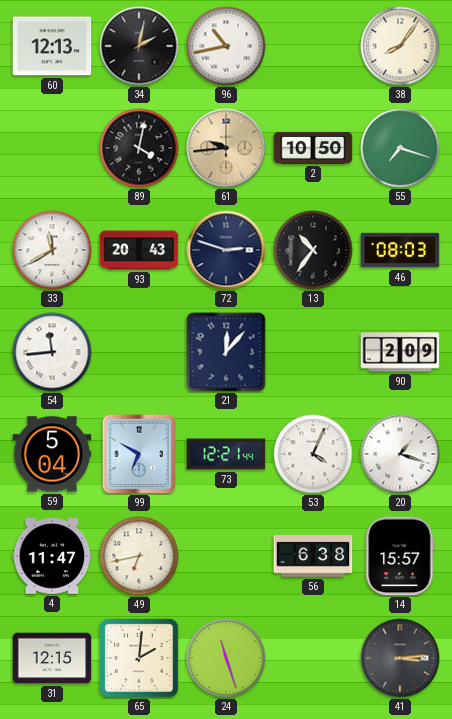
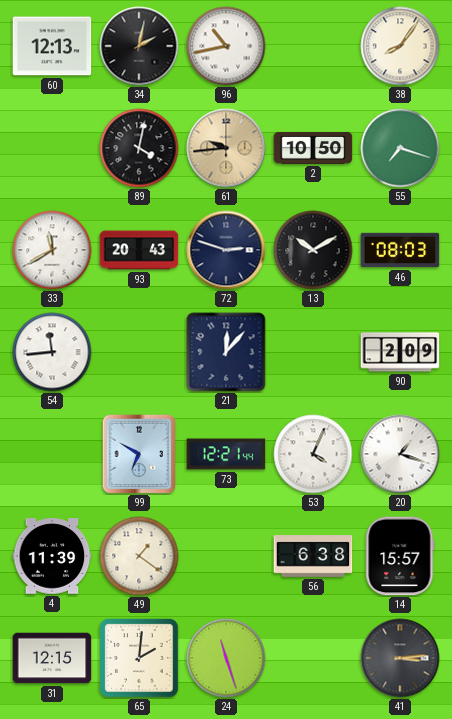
13: 10:36 -> 10:10
59: 5:04 -> none
4: 11:47 -> 11:39
49: 6:43 -> 1:21
